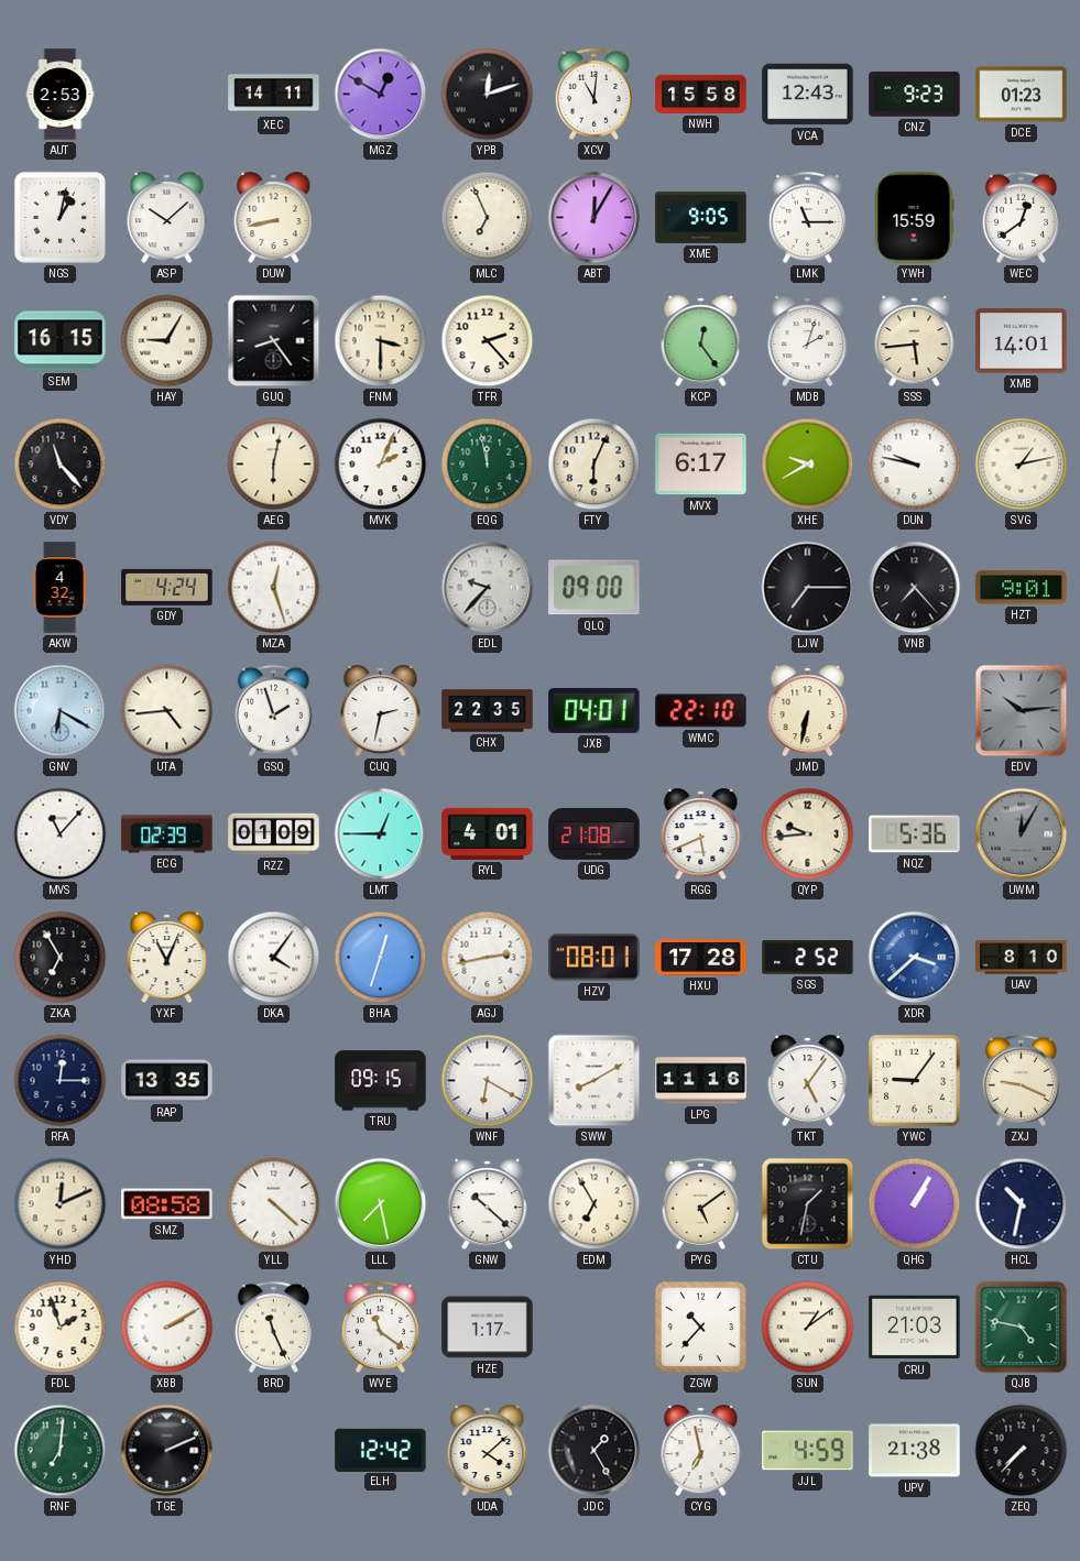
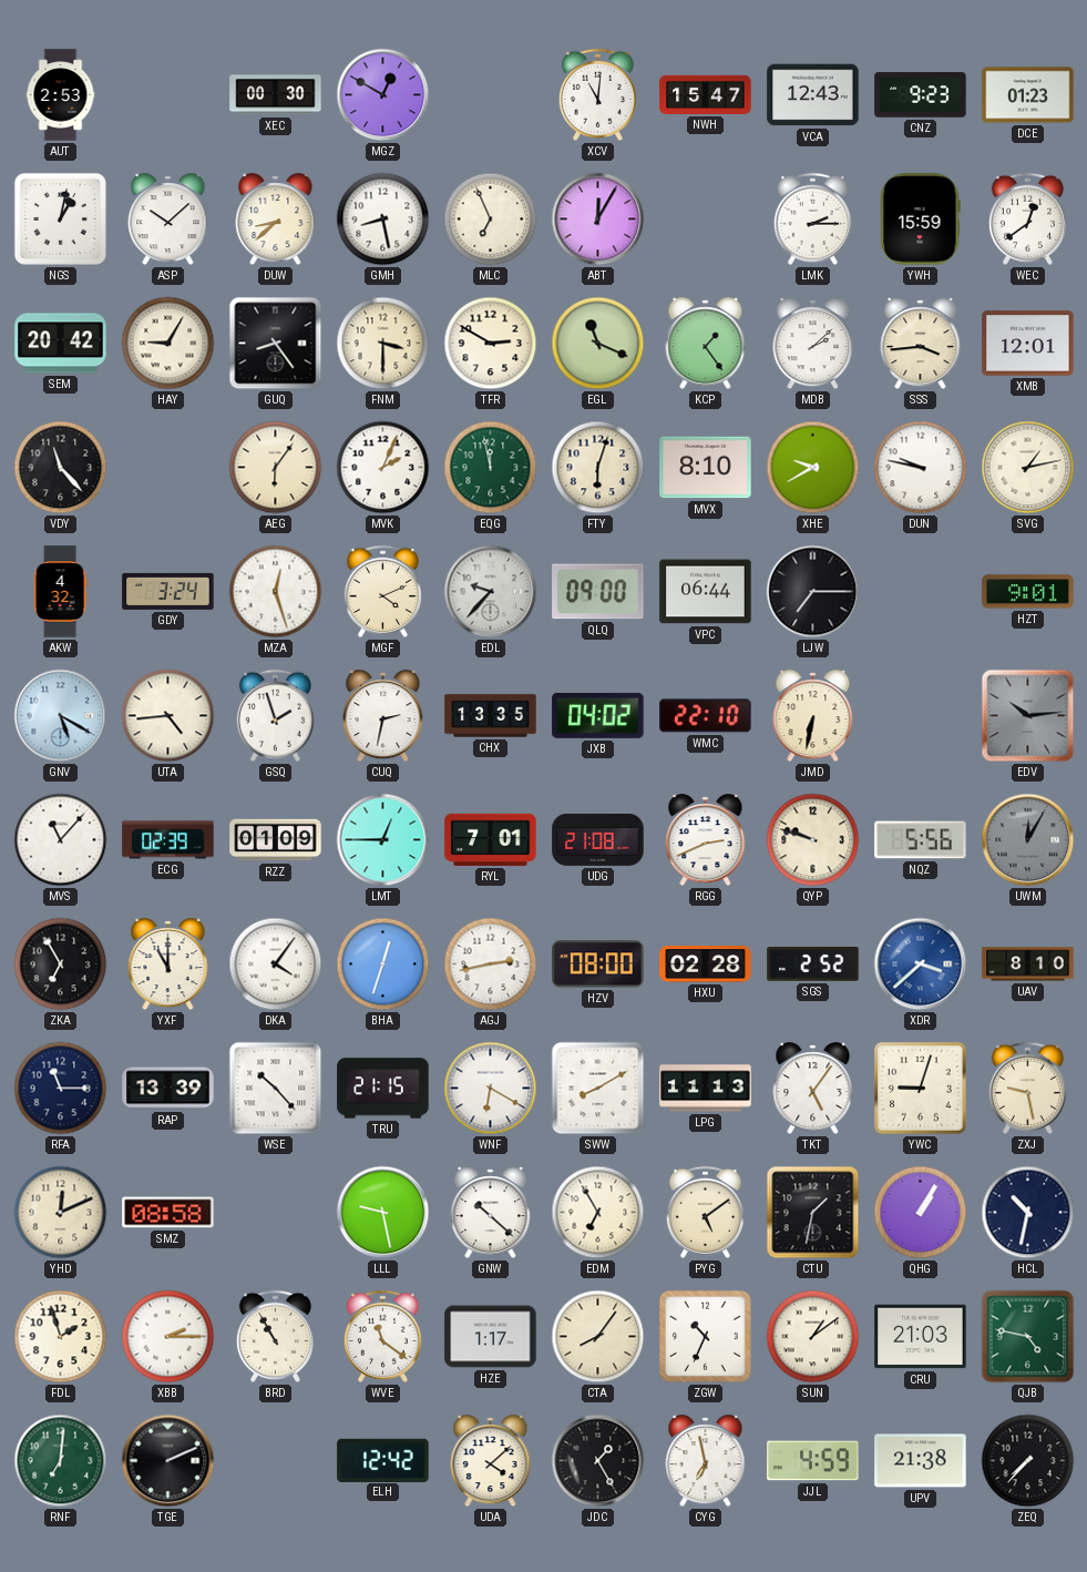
XEC: 14:11 -> 00:30
YPB: 12:12 -> none
NWH: 15:58 -> 15:47
DUW: 8:43 -> 8:38
GMH: none -> 8:28
XME: 9:05 -> none
LMK: 11:15 -> 2:15
SEM: 16:15 -> 20:42
TFR: 2:23 -> 2:50
EGL: none -> 11:19
KCP: 12:24 -> 1:24
MDB: 2:03 -> 2:08
SSS: 5:44 -> 3:44
XMB: 14:01 -> 12:01
AEG: 6:02 -> 6:06
FTY: 6:04 -> 6:03
MVX: 6:17 -> 8:10
GDY: 4:24 -> 3:24
MGF: none -> 4:11
VPC: none -> 06:44
VNB: 7:23 -> none
GNV: 6:20 -> 5:20
CHX: 22:35 -> 13:35
JXB: 04:01 -> 04:02
RYL: 4:01 -> 7:01
RGG: 5:41 -> 2:41
QYP: 9:44 -> 9:48
NQZ: 5:36 -> 5:56
YXF: 11:04 -> 11:00
HZV: 08:01 -> 08:00
HXU: 17:28 -> 02:28
RFA: 12:15 -> 11:15
RAP: 13:35 -> 13:39
WSE: none -> 10:23
TRU: 09:15 -> 21:15
LPG: 11:16 -> 11:13
YWC: 9:06 -> 9:03
ZXJ: 9:19 -> 9:28
YLL: 4:22 -> none
LLL: 7:28 -> 9:28
XBB: 2:10 -> 2:15
BRD: 11:26 -> 10:55
CTA: none -> 8:06
ZGW: 10:37 -> 10:34
